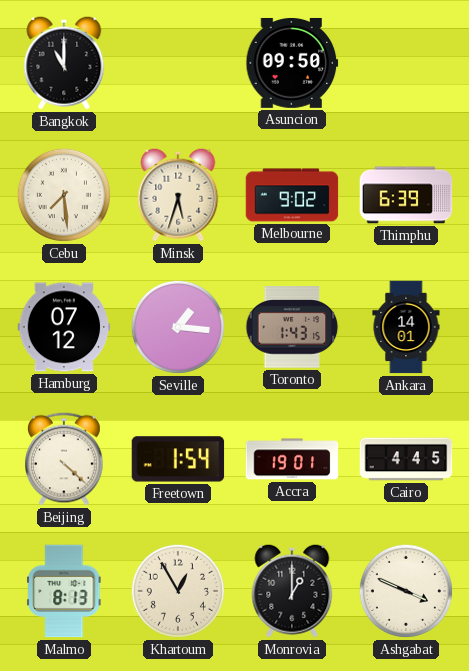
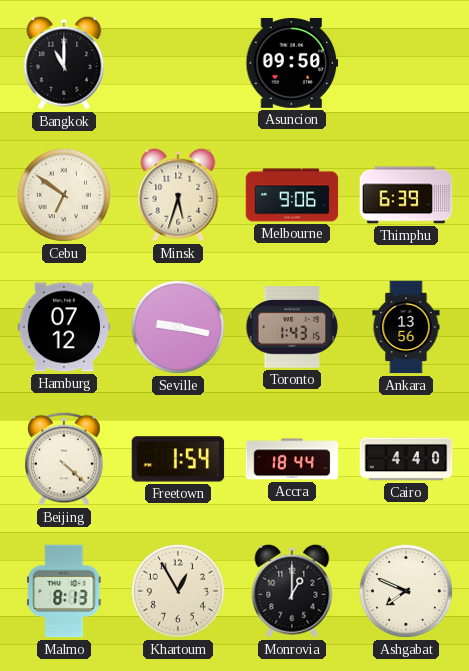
Cebu: 7:29 -> 6:51
Melbourne: 9:02 -> 9:06
Seville: 1:16 -> 9:17
Ankara: 14:01 -> 13:56
Accra: 19:01 -> 18:44
Cairo: 4:45 -> 4:40
Ashgabat: 3:49 -> 7:49
